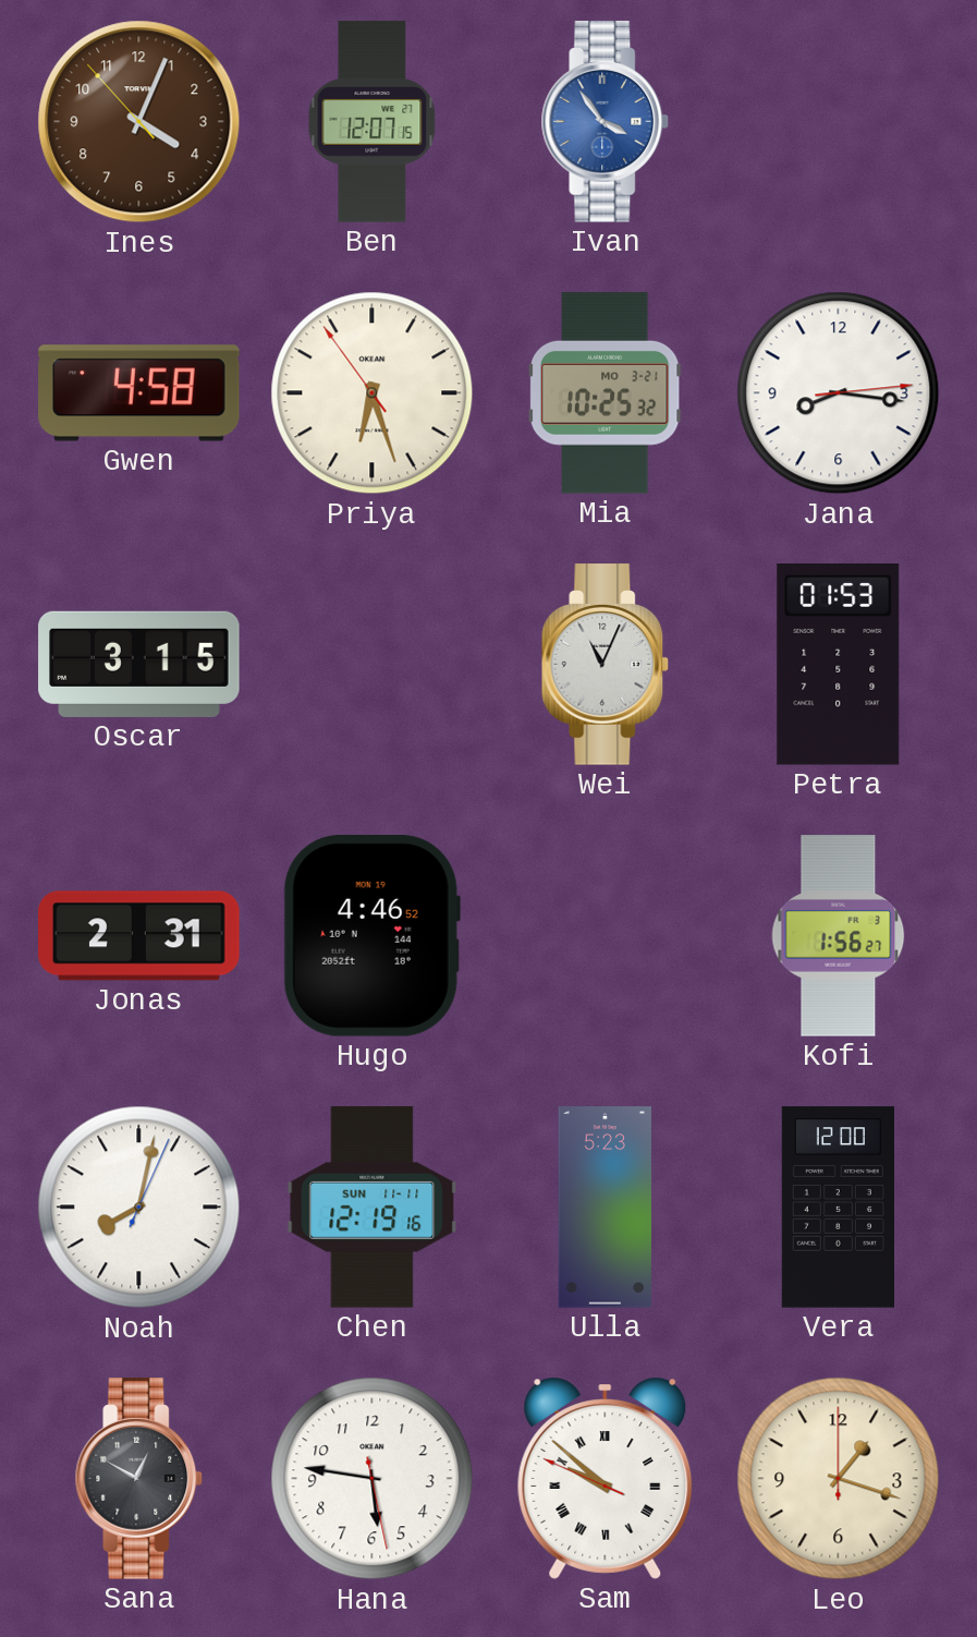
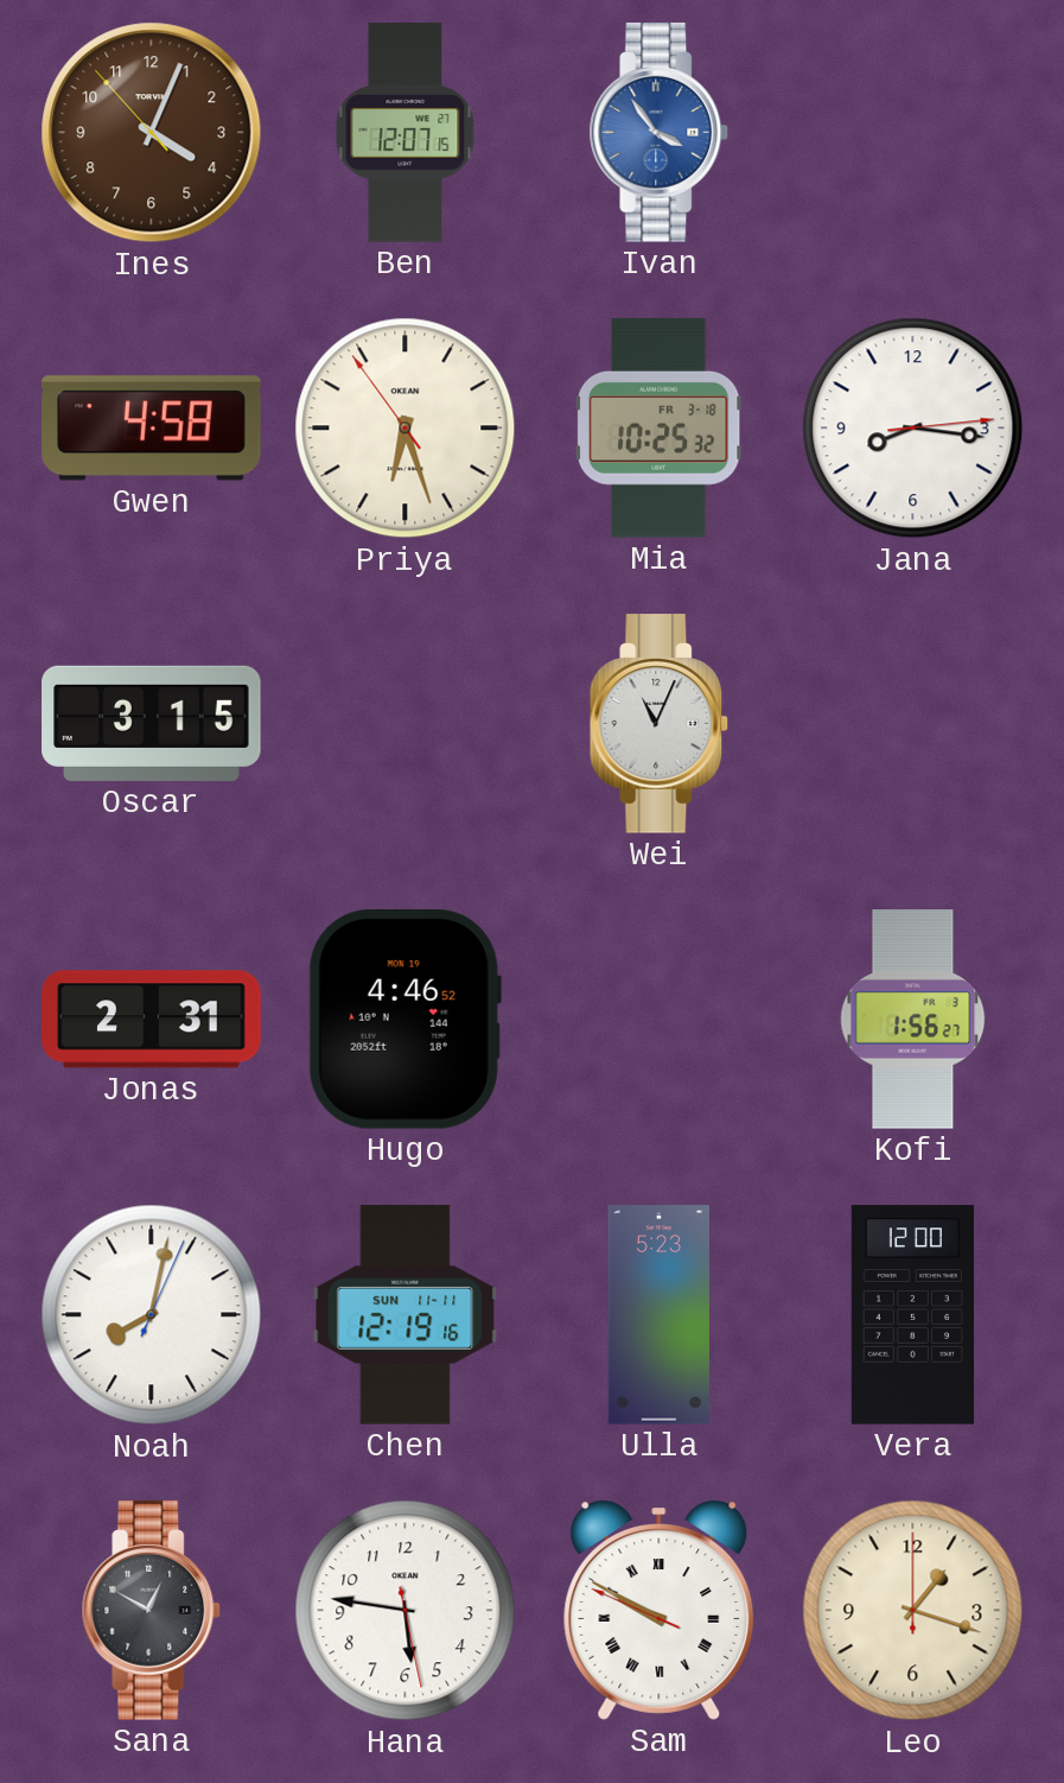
Mia date: MO 3-21 -> FR 3-18
Petra: 01:53 -> none
Sam: 9:51 -> 9:49
